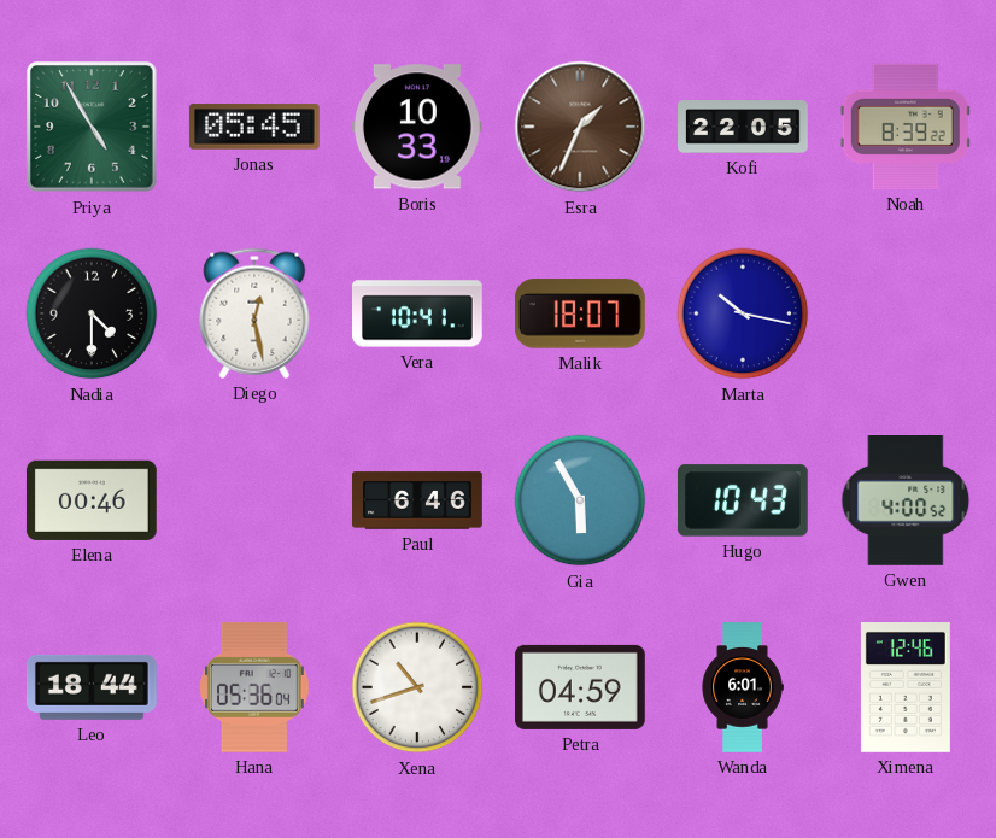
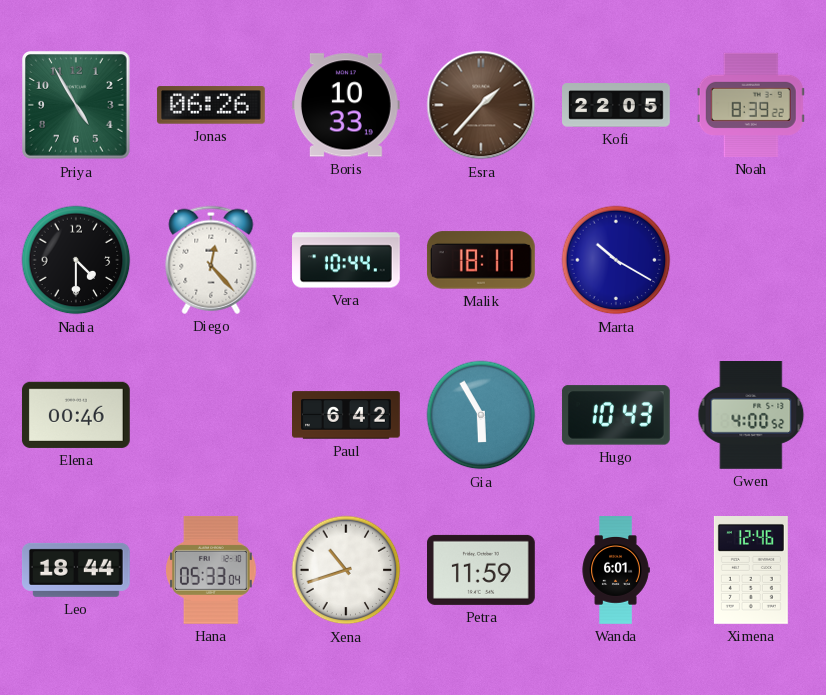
Jonas: 05:45 -> 06:26
Esra: 1:34 -> 1:37
Diego: 12:28 -> 12:23
Vera: 10:41 -> 10:44
Malik: 18:07 -> 18:11
Marta: 10:17 -> 10:20
Paul: 6:46 -> 6:42
Hana: 05:36 -> 05:33
Petra: 04:59 -> 11:59
